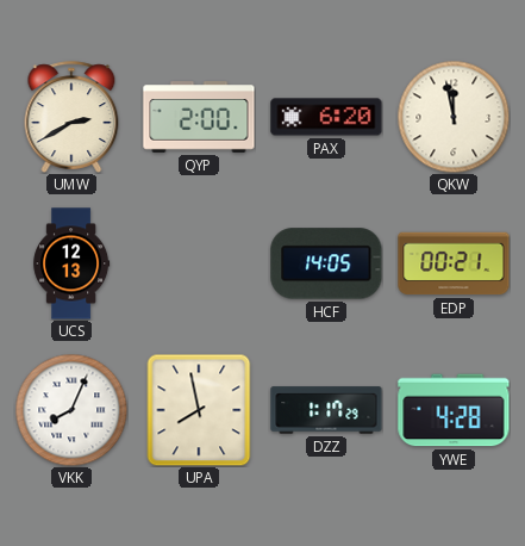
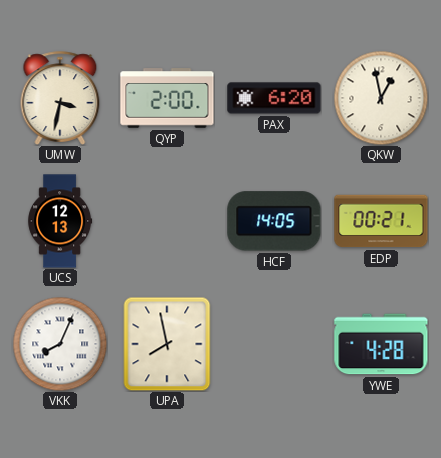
UMW: 2:40 -> 3:32
QKW: 11:58 -> 12:58
DZZ: 1:17 -> none
